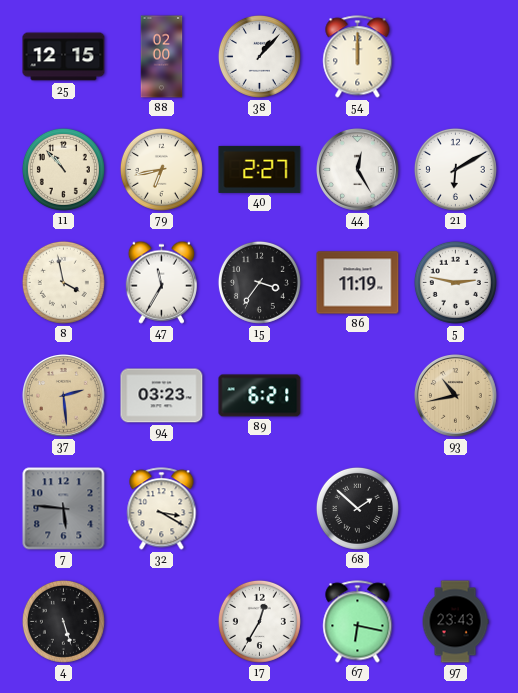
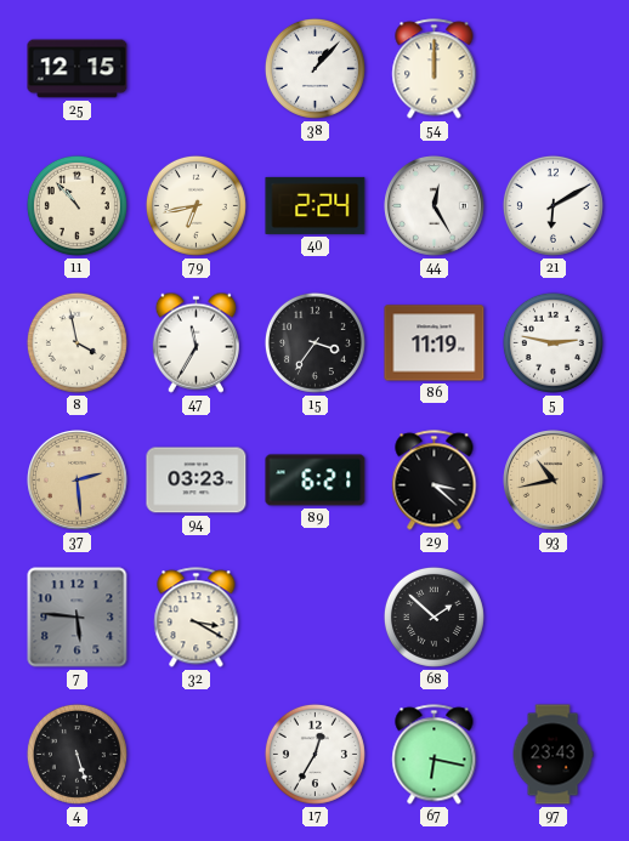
88: 02:00 -> none
40: 2:27 -> 2:24
29: none -> 3:22
